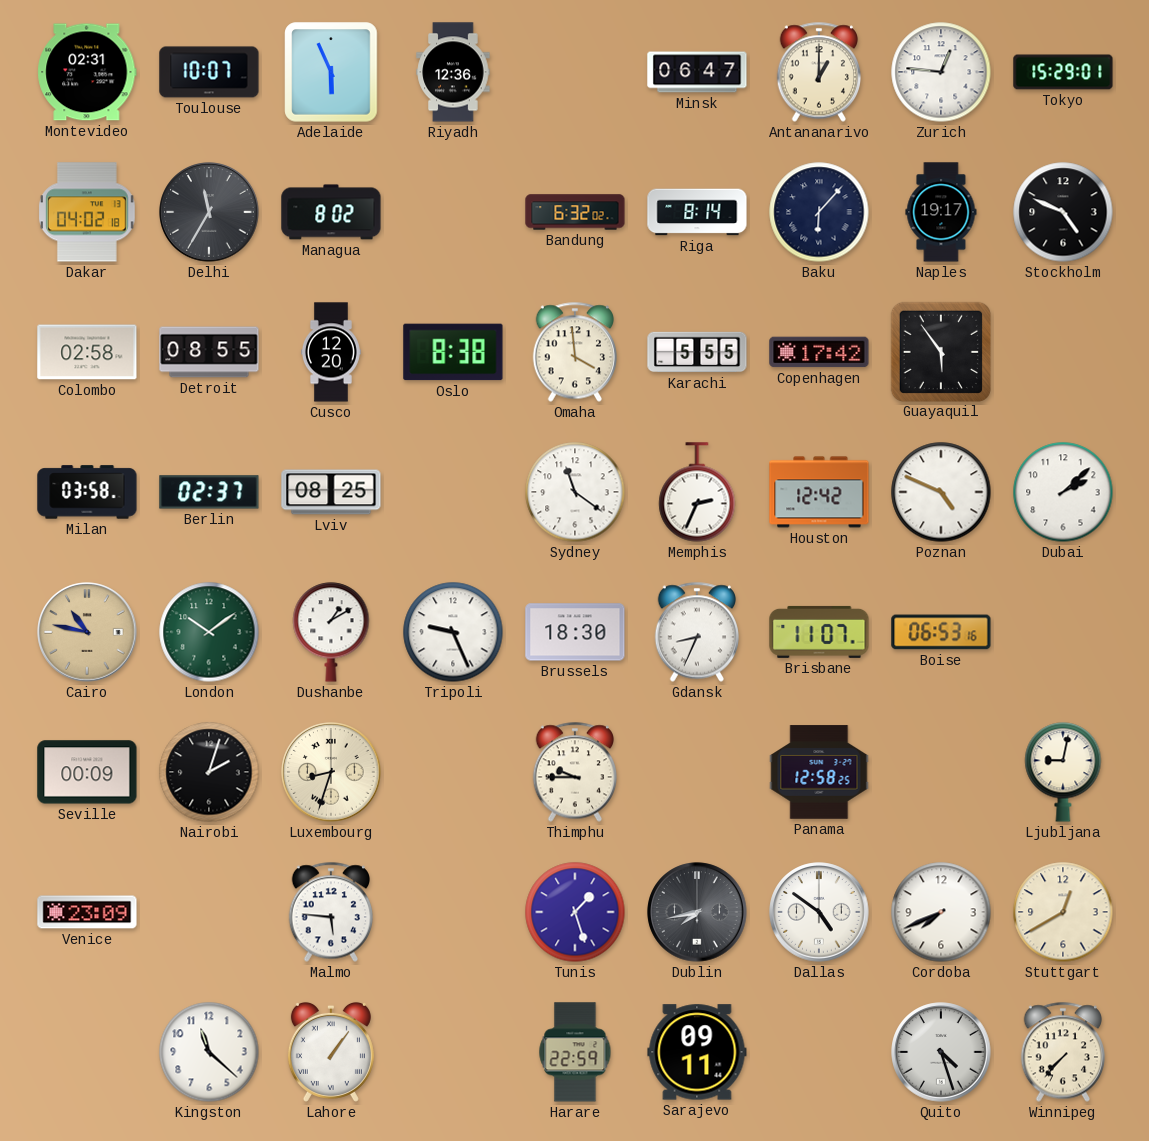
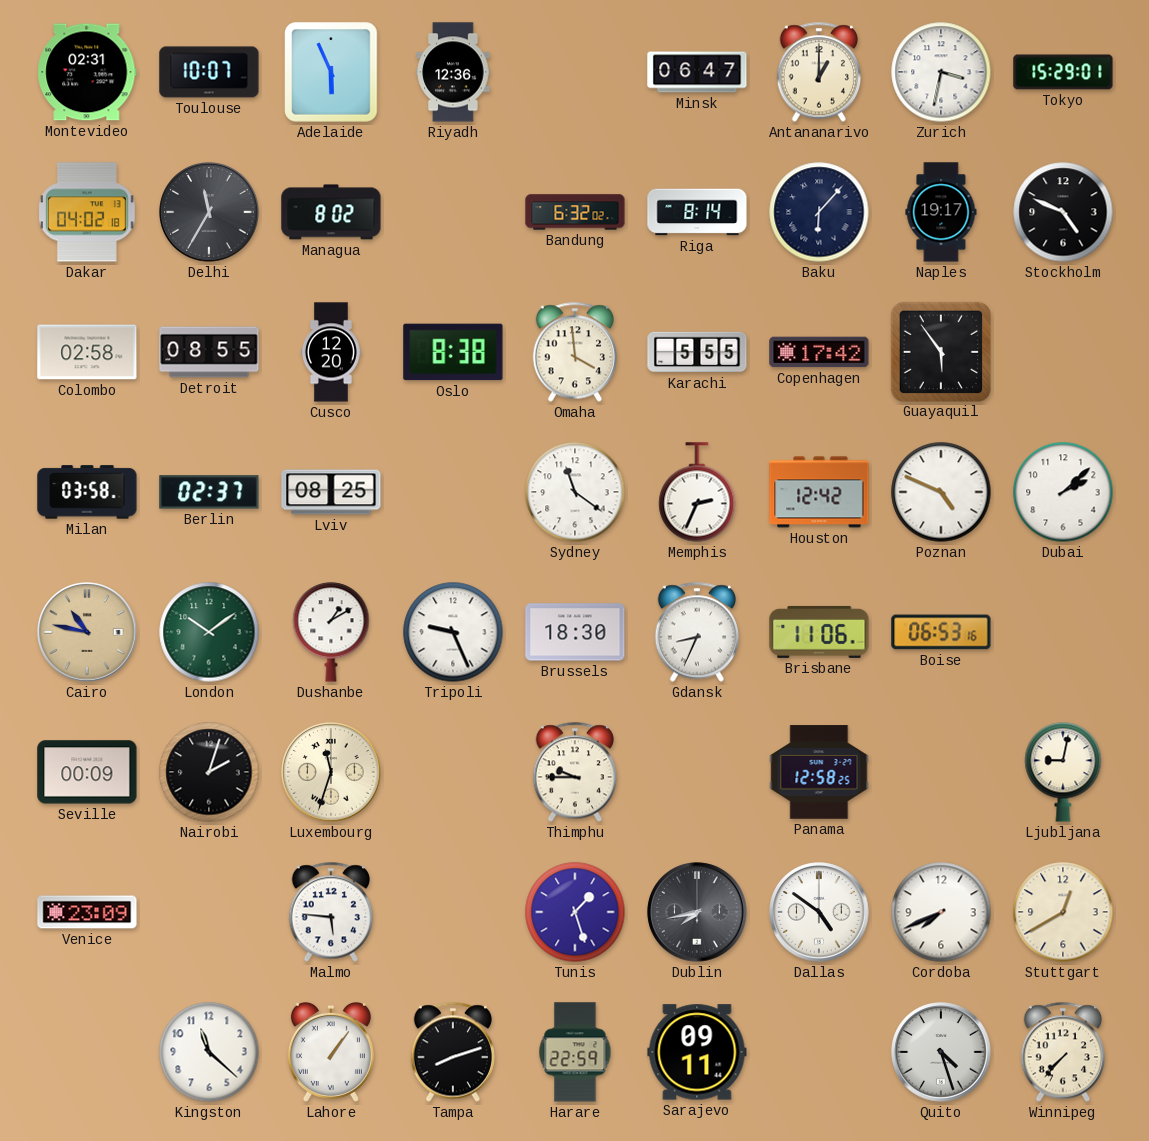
Zurich: 12:46 -> 3:32
Brisbane: 11:07 -> 11:06
Luxembourg: 8:33 -> 11:33
Tampa: none -> 8:12
